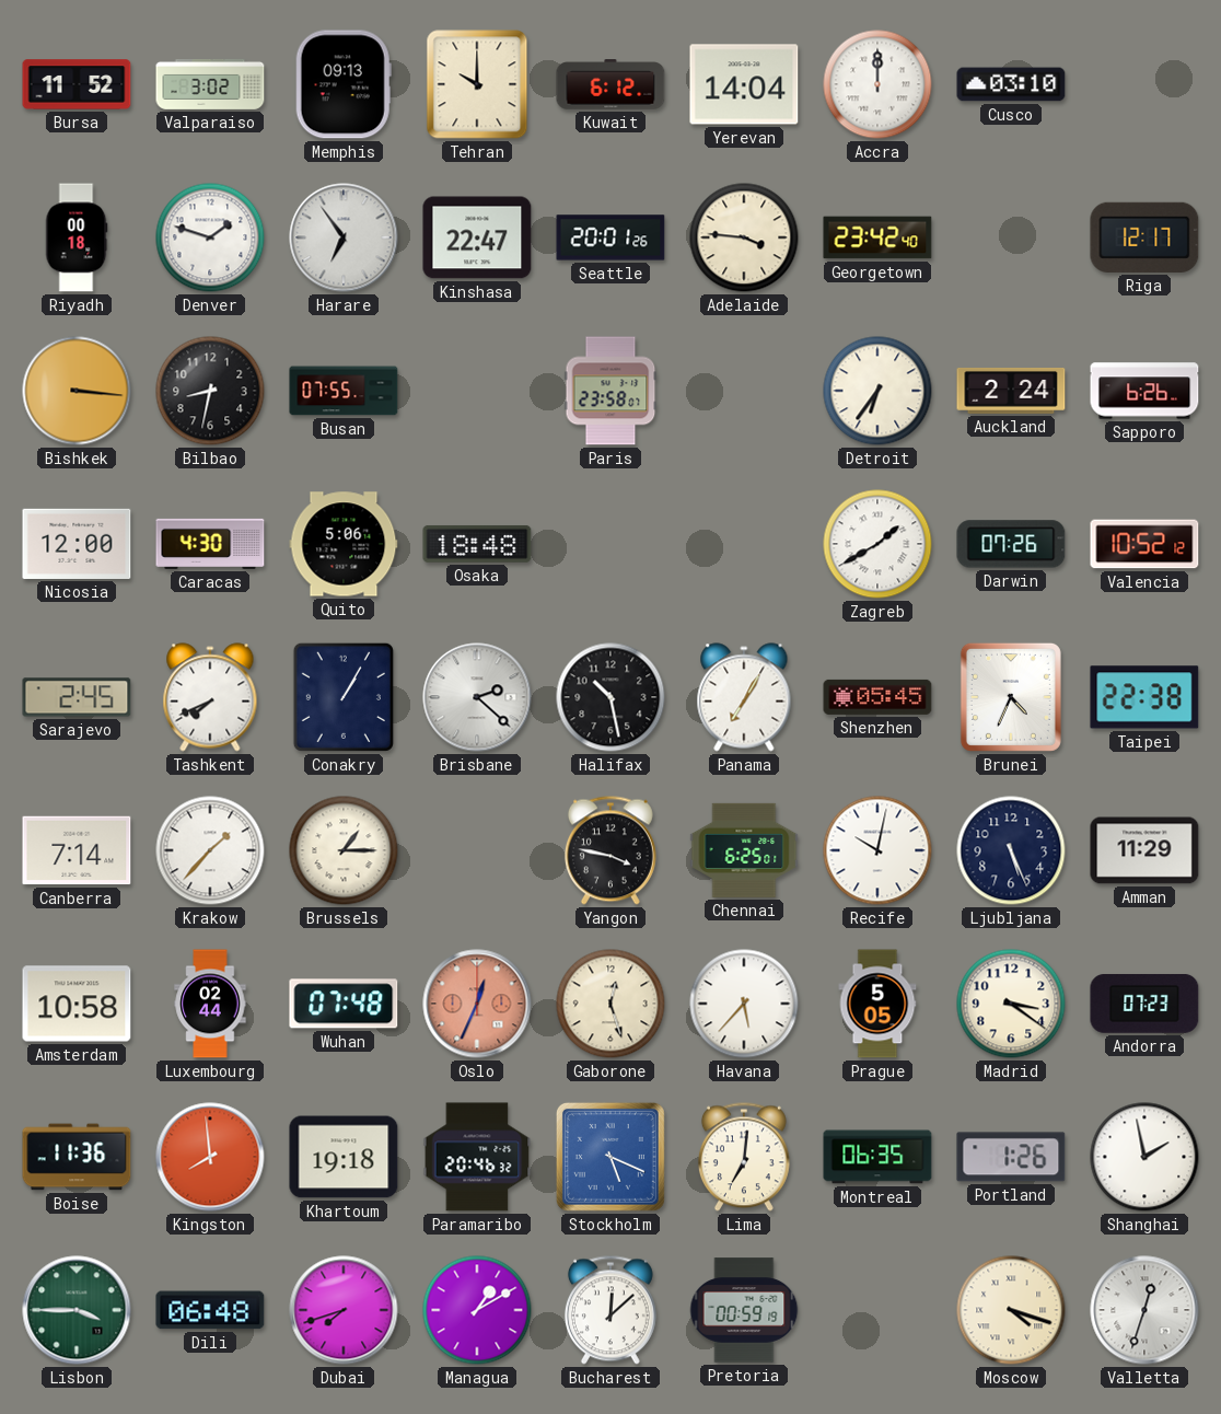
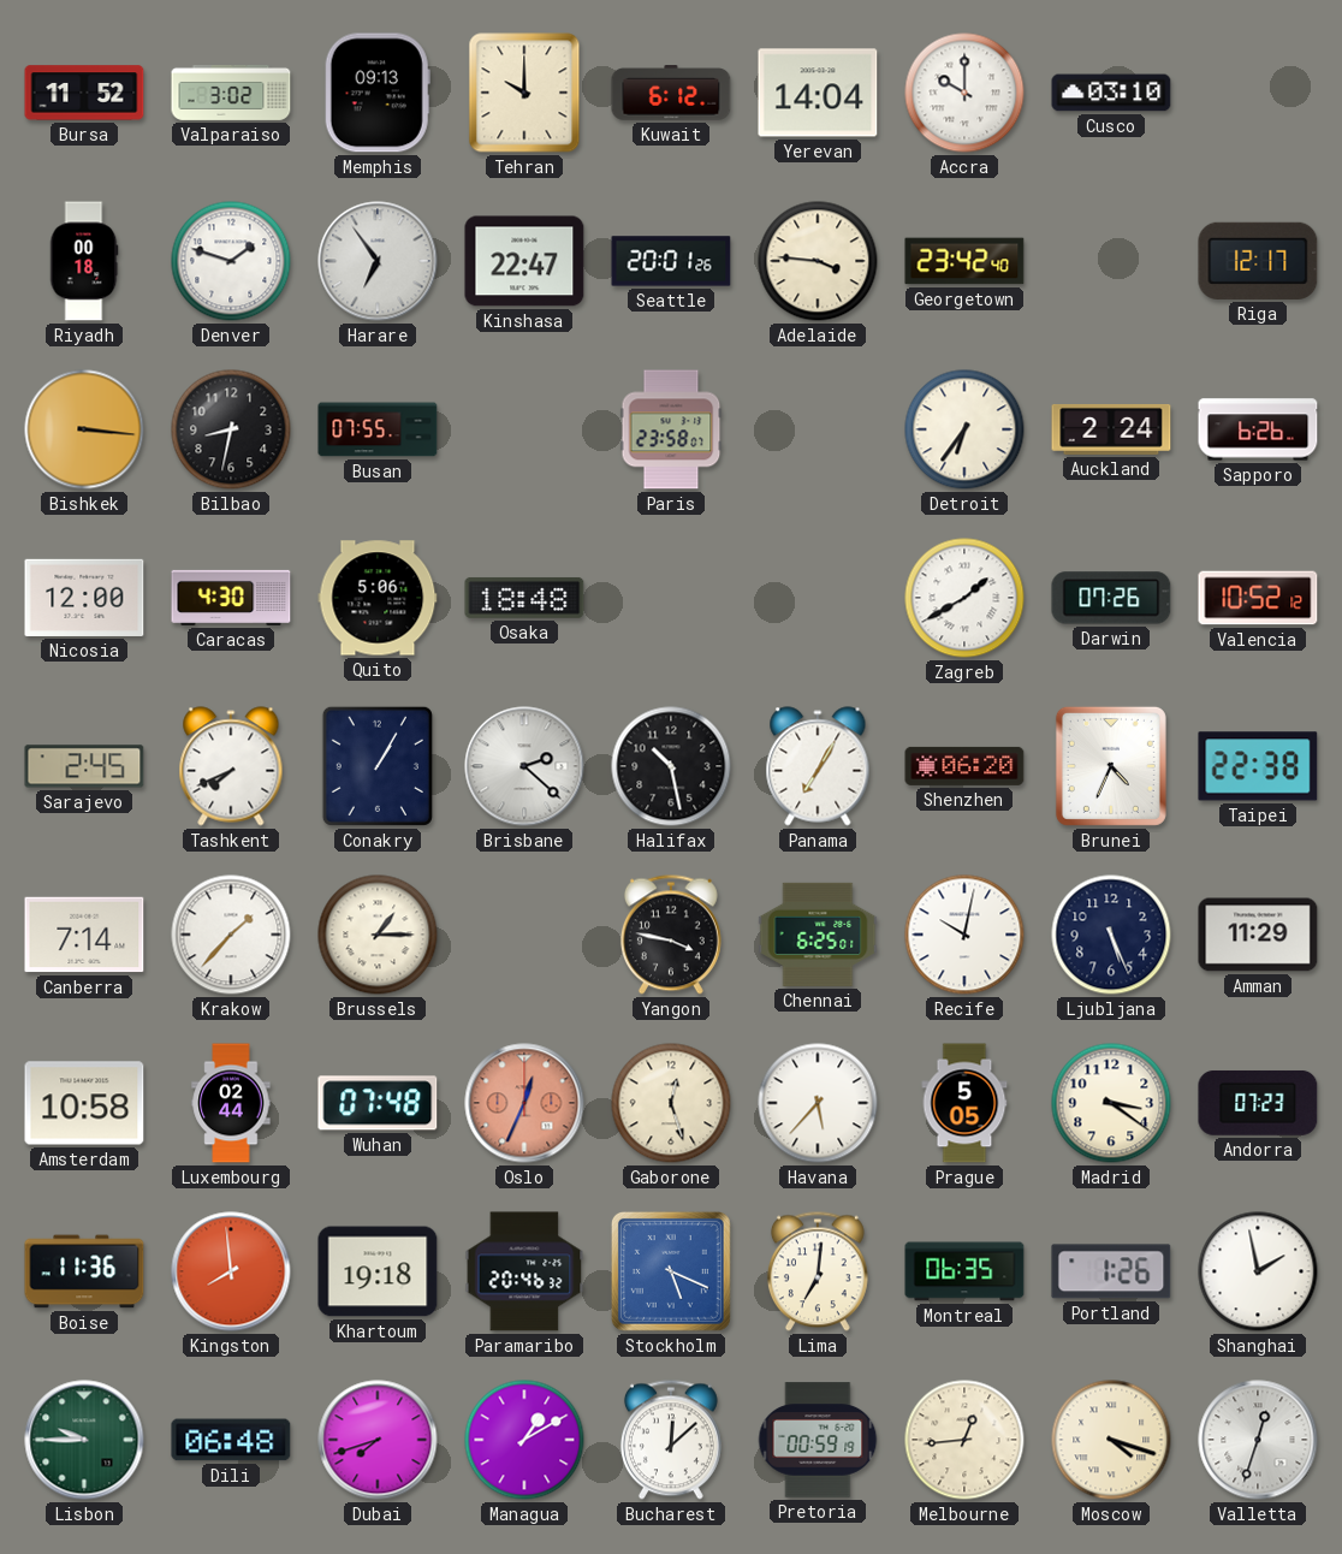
Accra: 12:00 -> 10:00
Shenzhen: 05:45 -> 06:20
Lisbon: 3:45 -> 9:45
Melbourne: none -> 12:44
